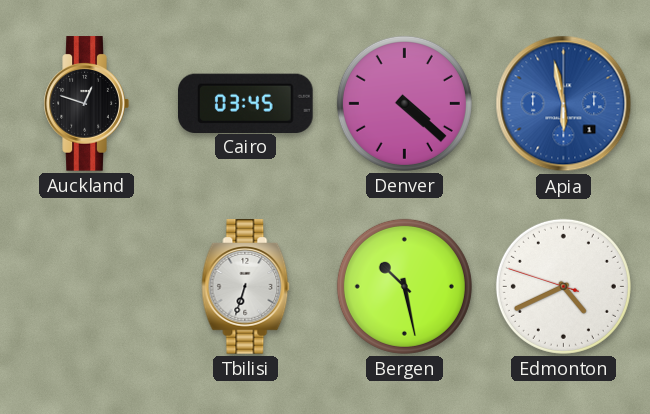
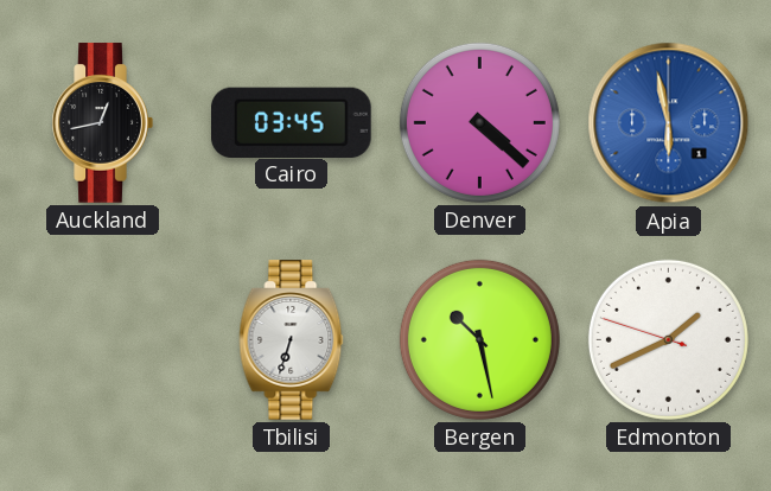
Auckland: 12:48 -> 12:43
Edmonton: 4:40 -> 1:40
